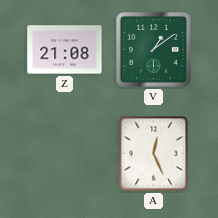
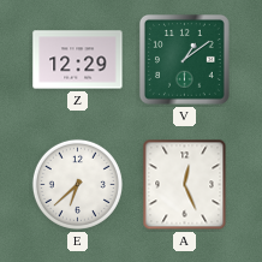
Z: 21:08 -> 12:29
E: none -> 6:38
